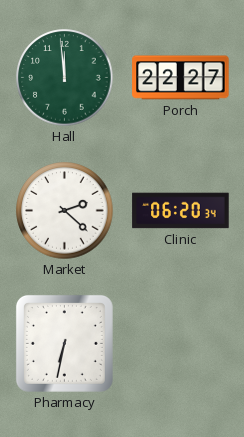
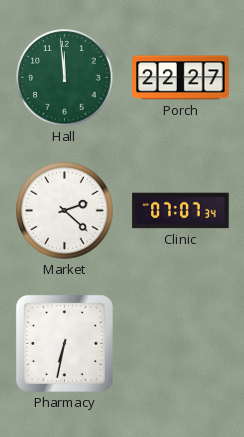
Clinic: 06:20 -> 07:07
